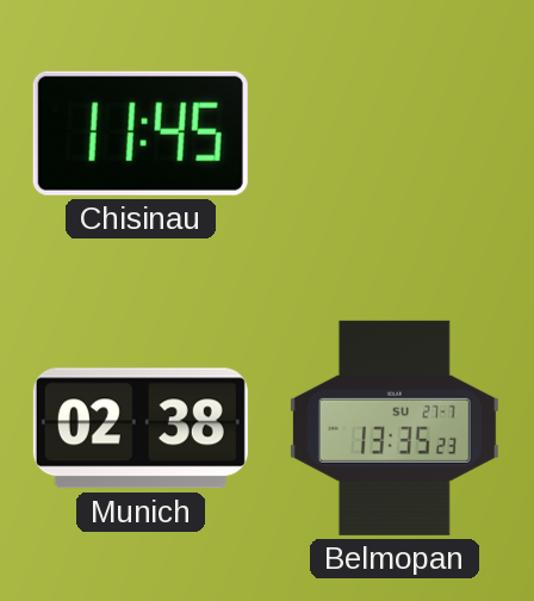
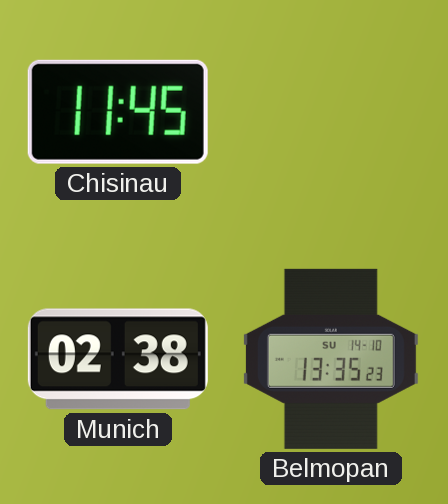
Belmopan date: SU 27-7 -> SU 14-10
